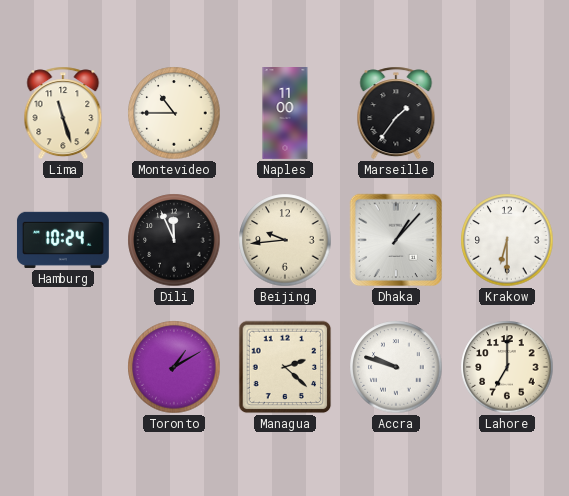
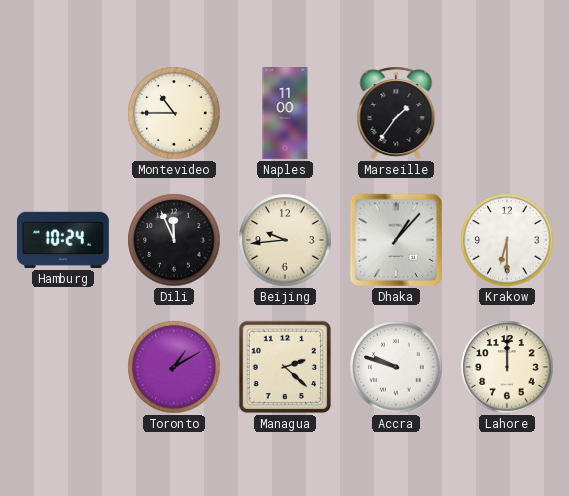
Lima: 11:27 -> none
Lahore: 7:00 -> 12:00
